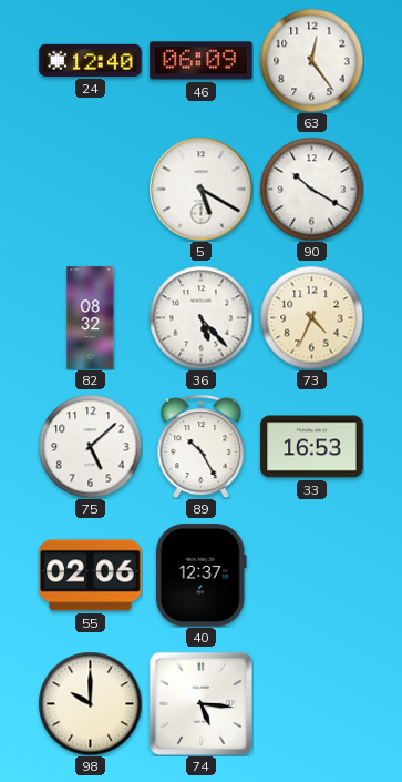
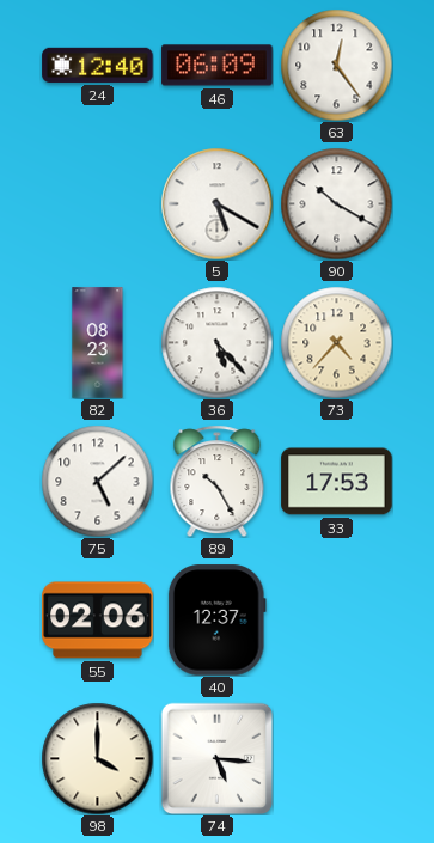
82: 08:32 -> 08:23
73: 4:34 -> 4:37
33: 16:53 -> 17:53
98: 10:00 -> 4:00
